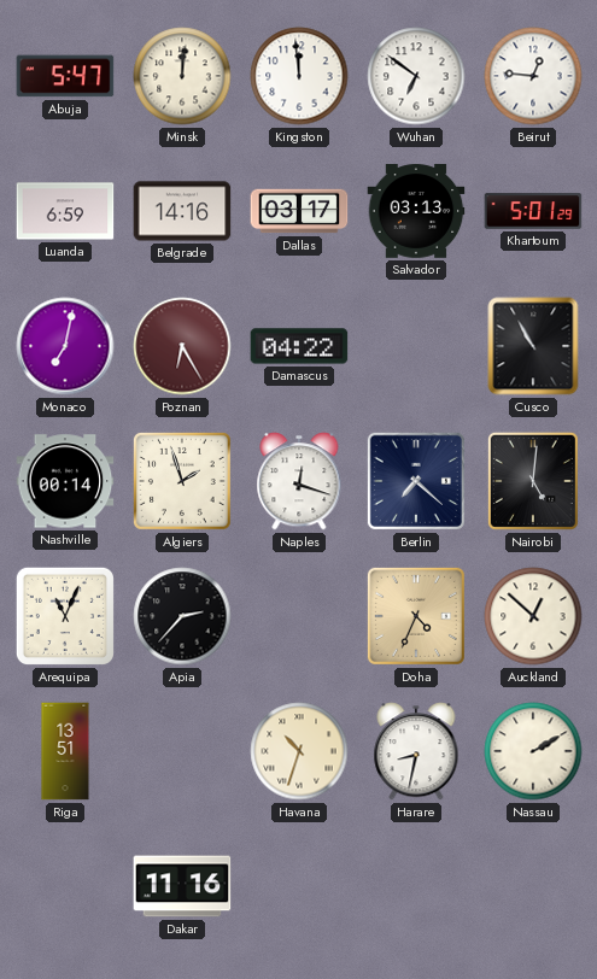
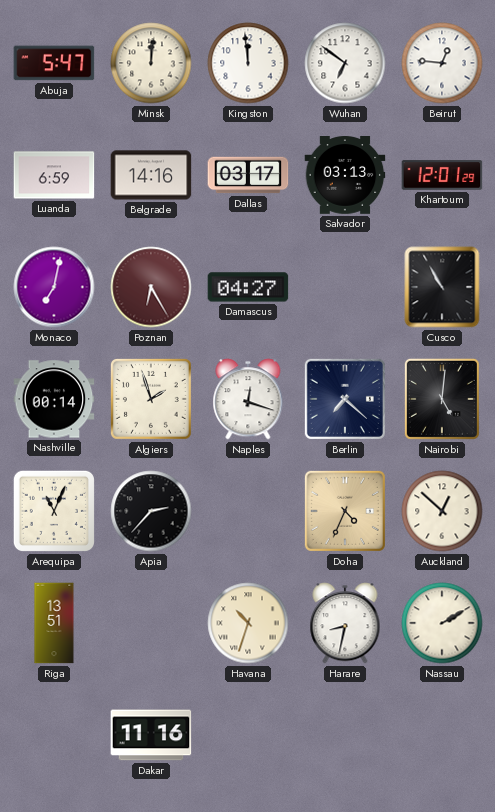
Khartoum: 5:01 -> 12:01
Damascus: 04:22 -> 04:27
